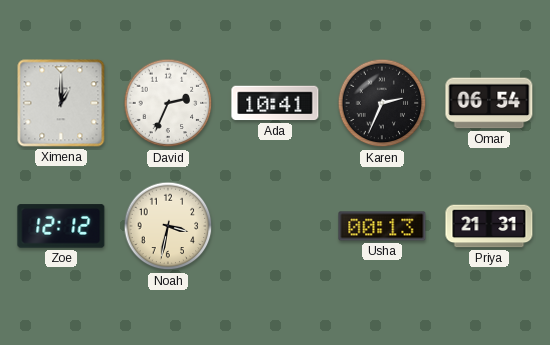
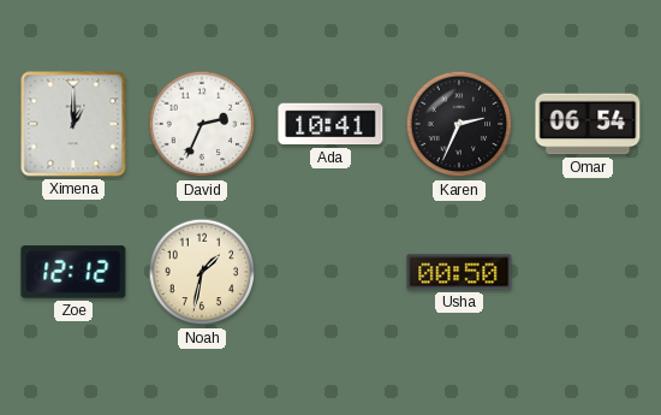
Noah: 3:32 -> 1:32
Usha: 00:13 -> 00:50
Priya: 21:31 -> none
